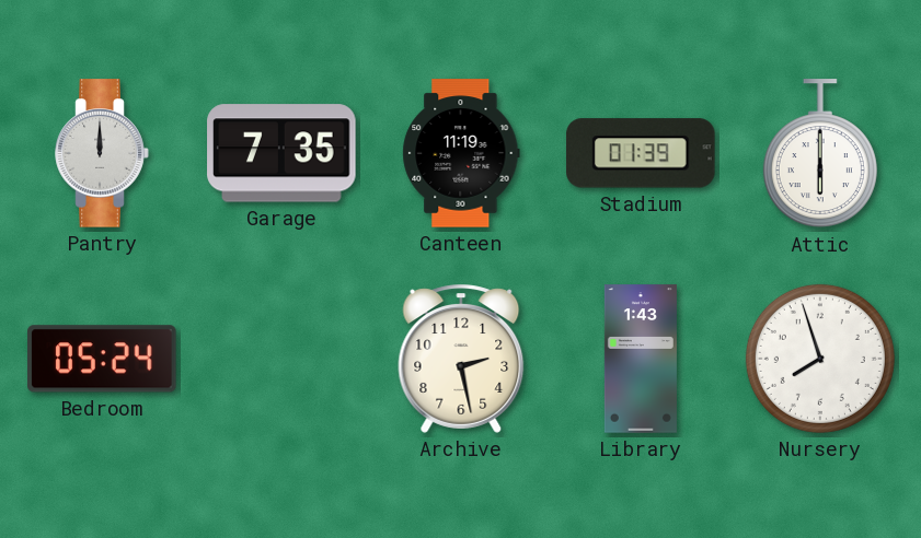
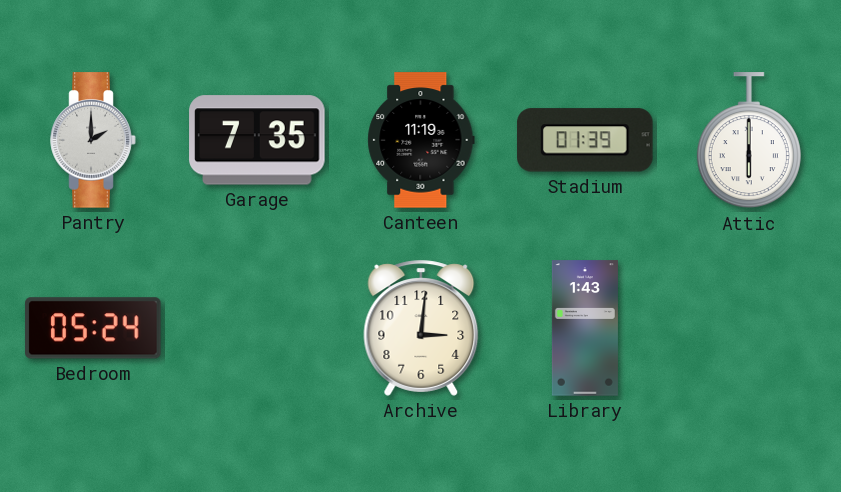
Pantry: 12:00 -> 2:00
Archive: 2:28 -> 3:01
Nursery: 7:57 -> none
